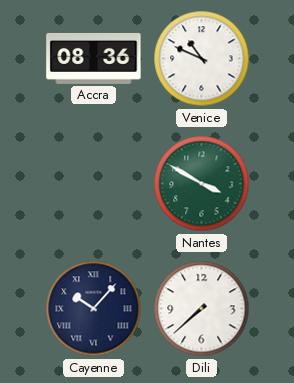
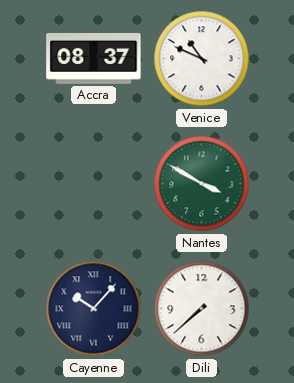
Accra: 08:36 -> 08:37
